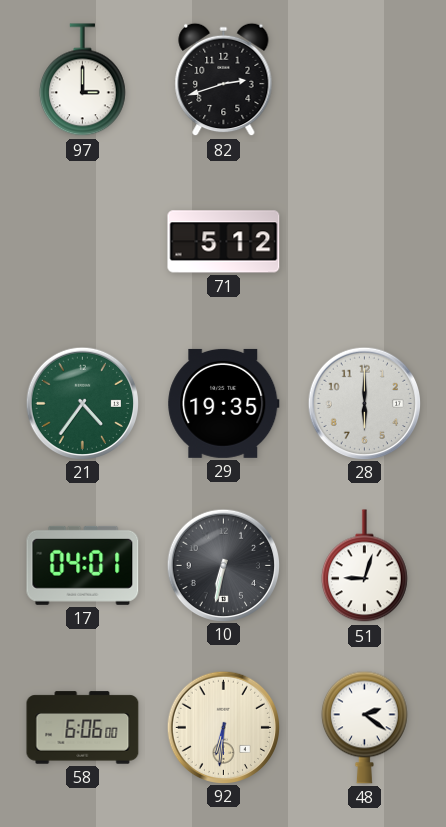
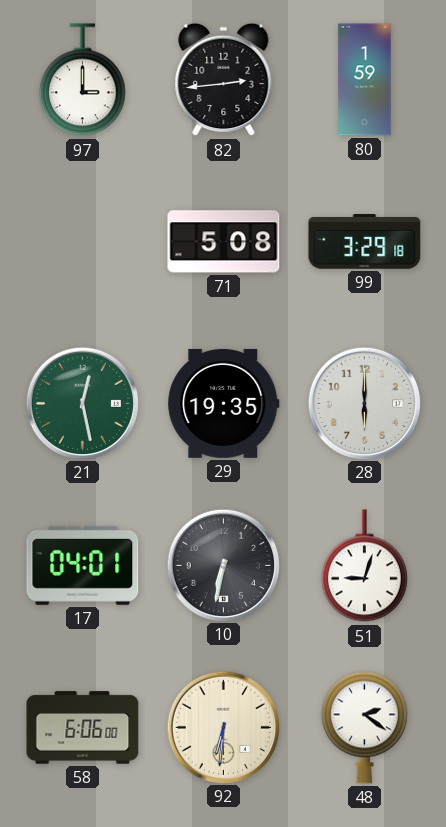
82: 2:42 -> 2:44
80: none -> 1:59
71: 5:12 -> 5:08
99: none -> 3:29
21: 4:36 -> 12:28
